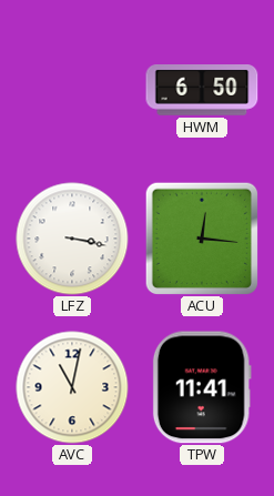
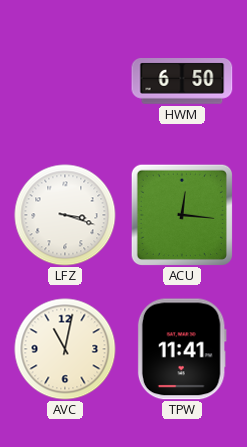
LFZ: 3:17 -> 3:18
